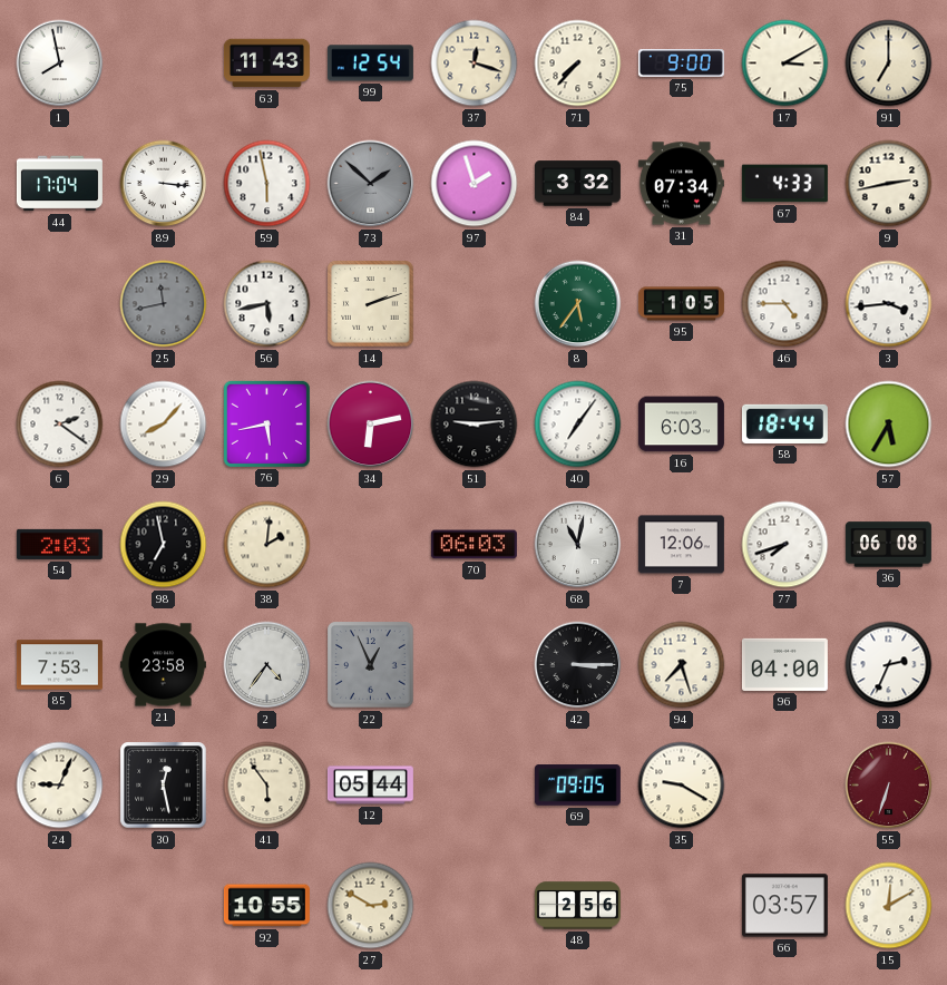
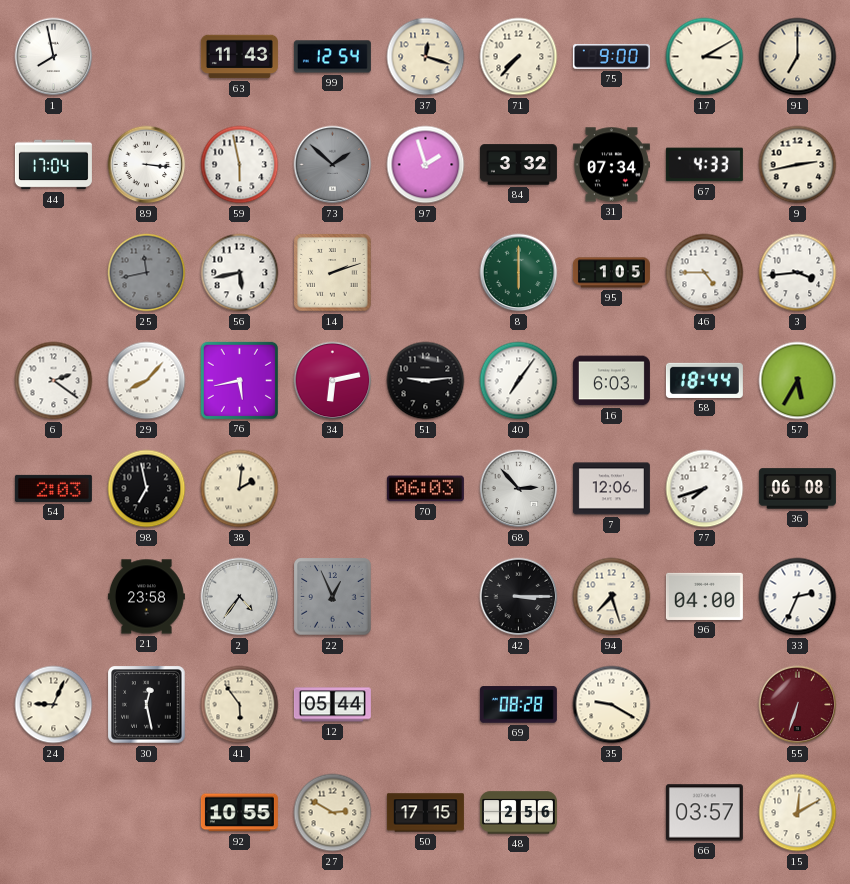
8: 5:36 -> 6:00
68: 11:02 -> 2:53
85: 7:53 -> none
69: 09:05 -> 08:28
50: none -> 17:15
